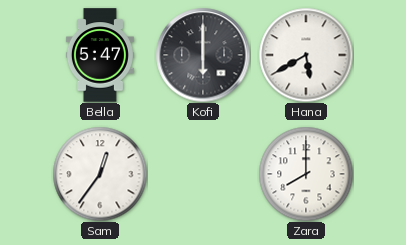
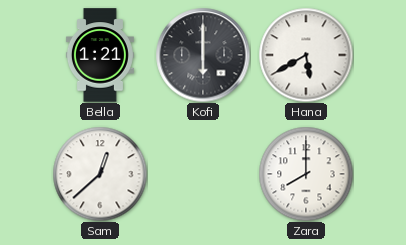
Bella: 5:47 -> 1:21
Sam: 12:36 -> 12:38
